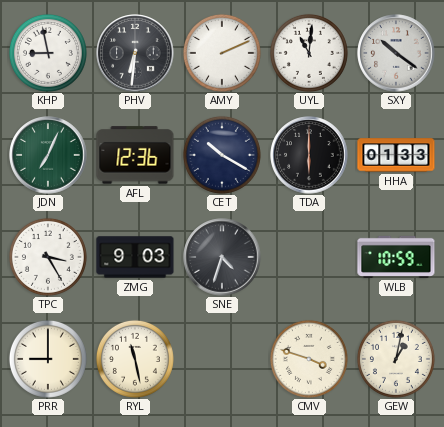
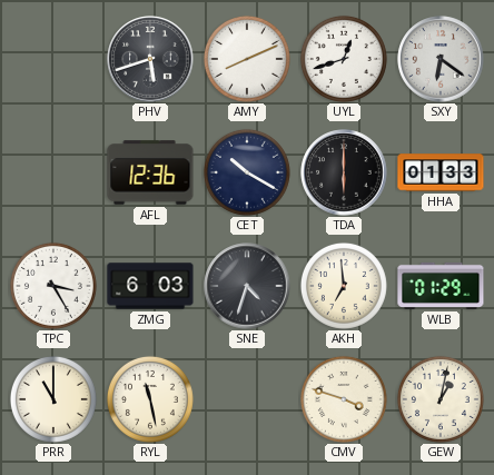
KHP: 8:58 -> none
PHV: 6:31 -> 5:42
AMY: 2:11 -> 8:11
UYL: 11:01 -> 12:42
SXY: 10:21 -> 6:21
JDN: 7:04 -> none
ZMG: 9:03 -> 6:03
AKH: none -> 6:59
WLB: 10:59 -> 01:29
PRR: 9:00 -> 11:00
